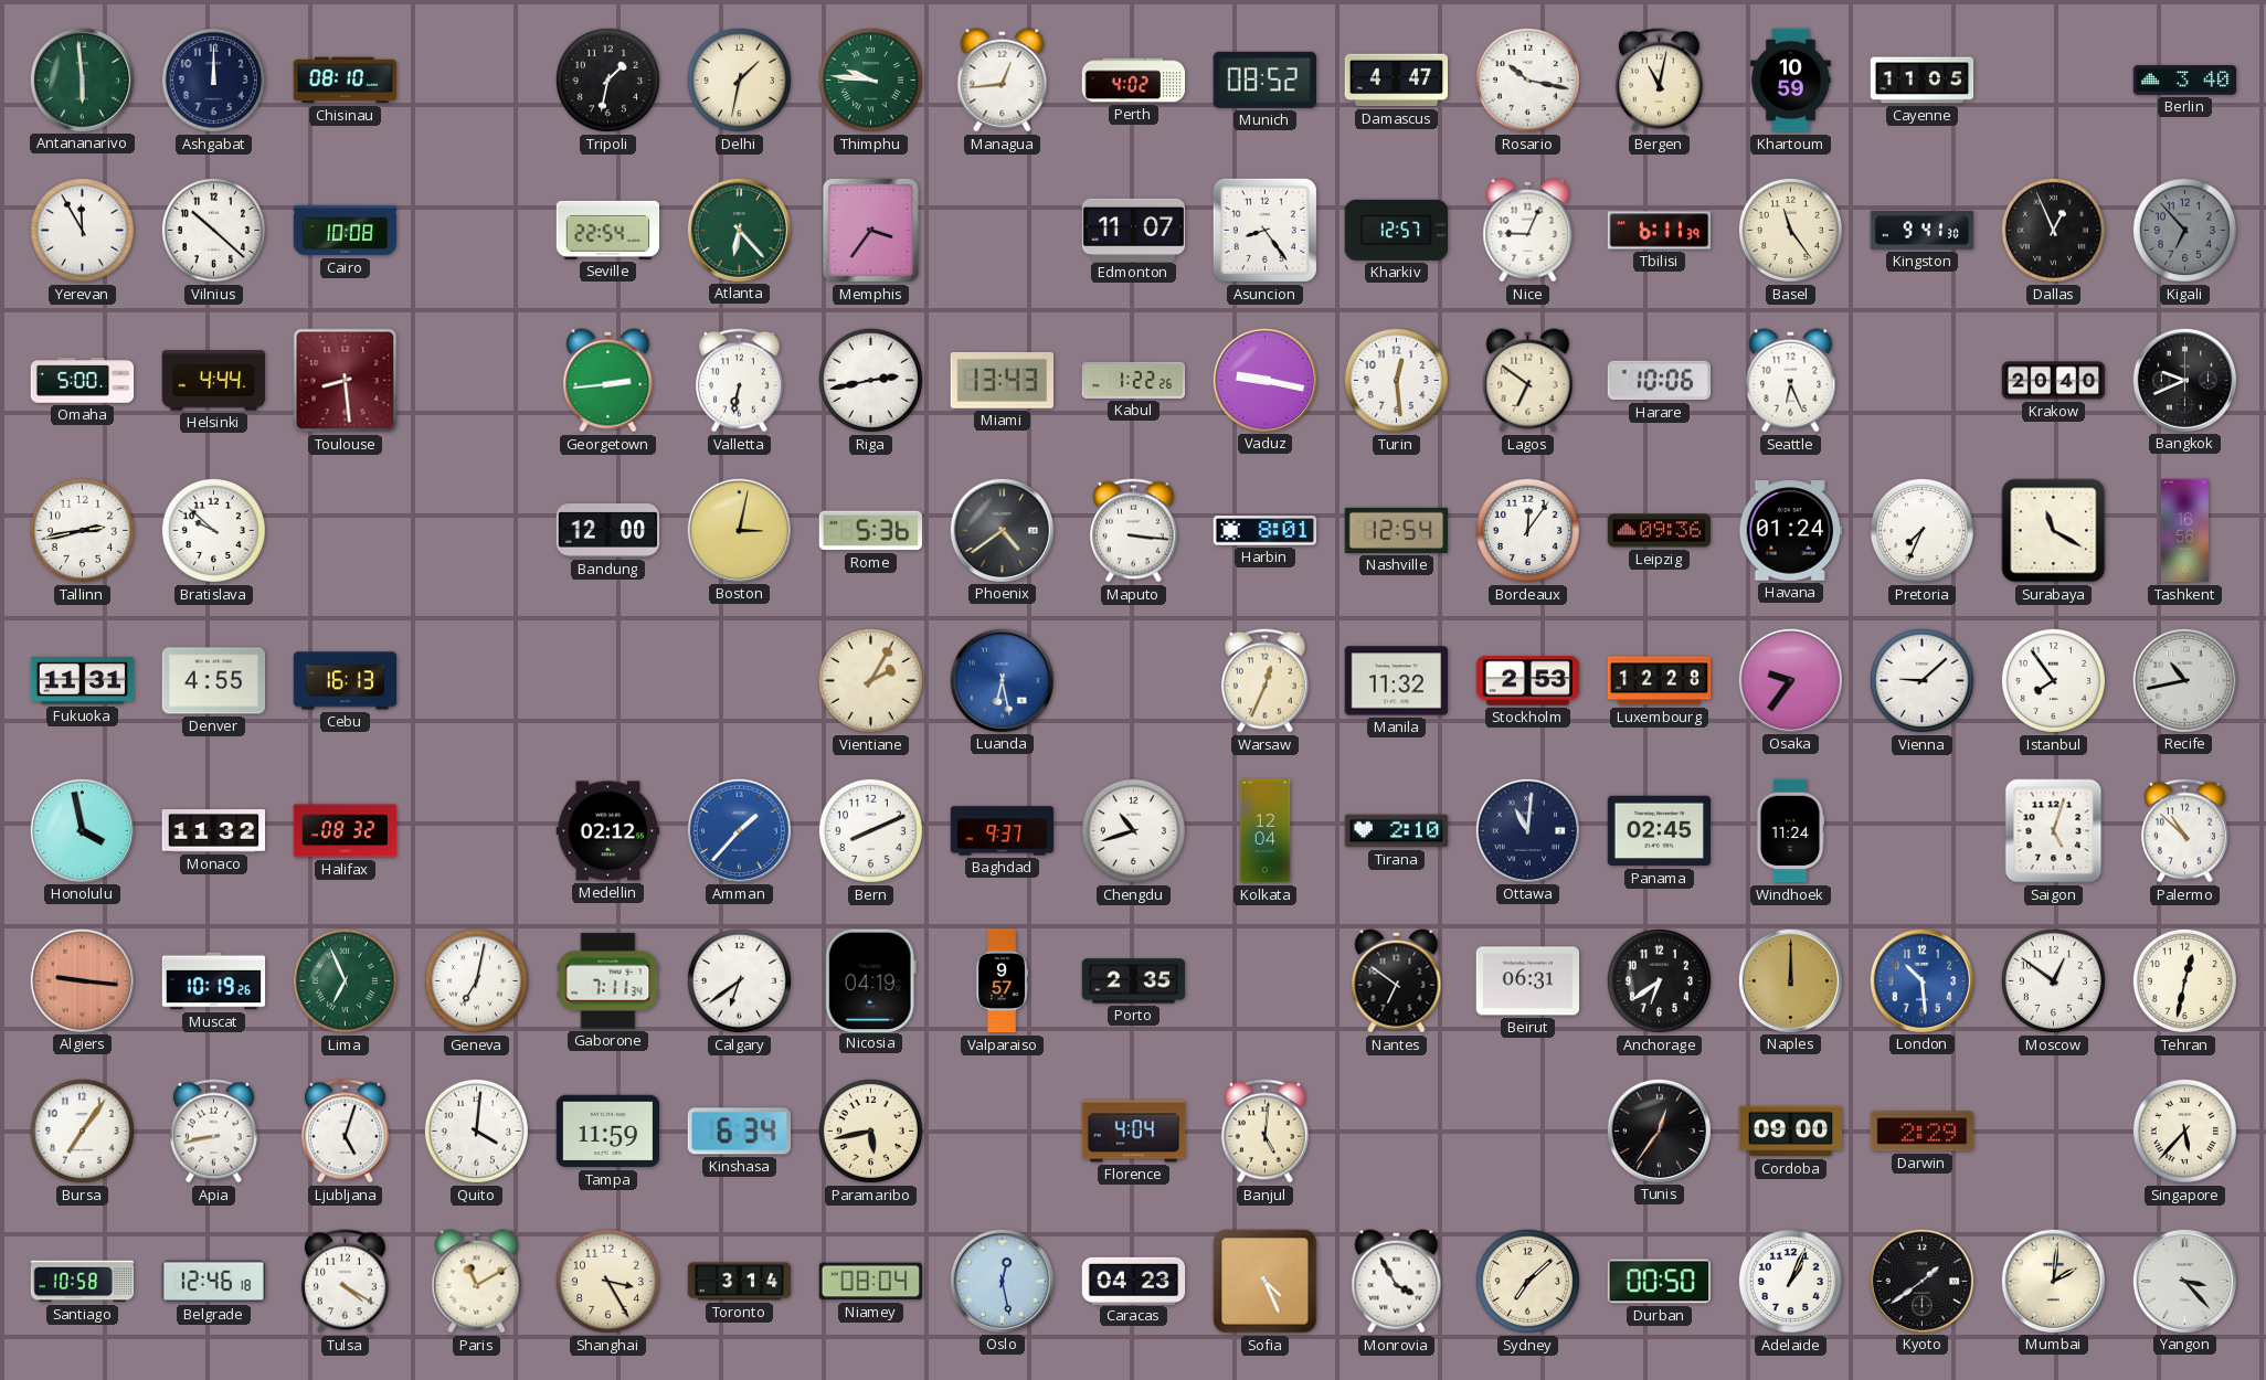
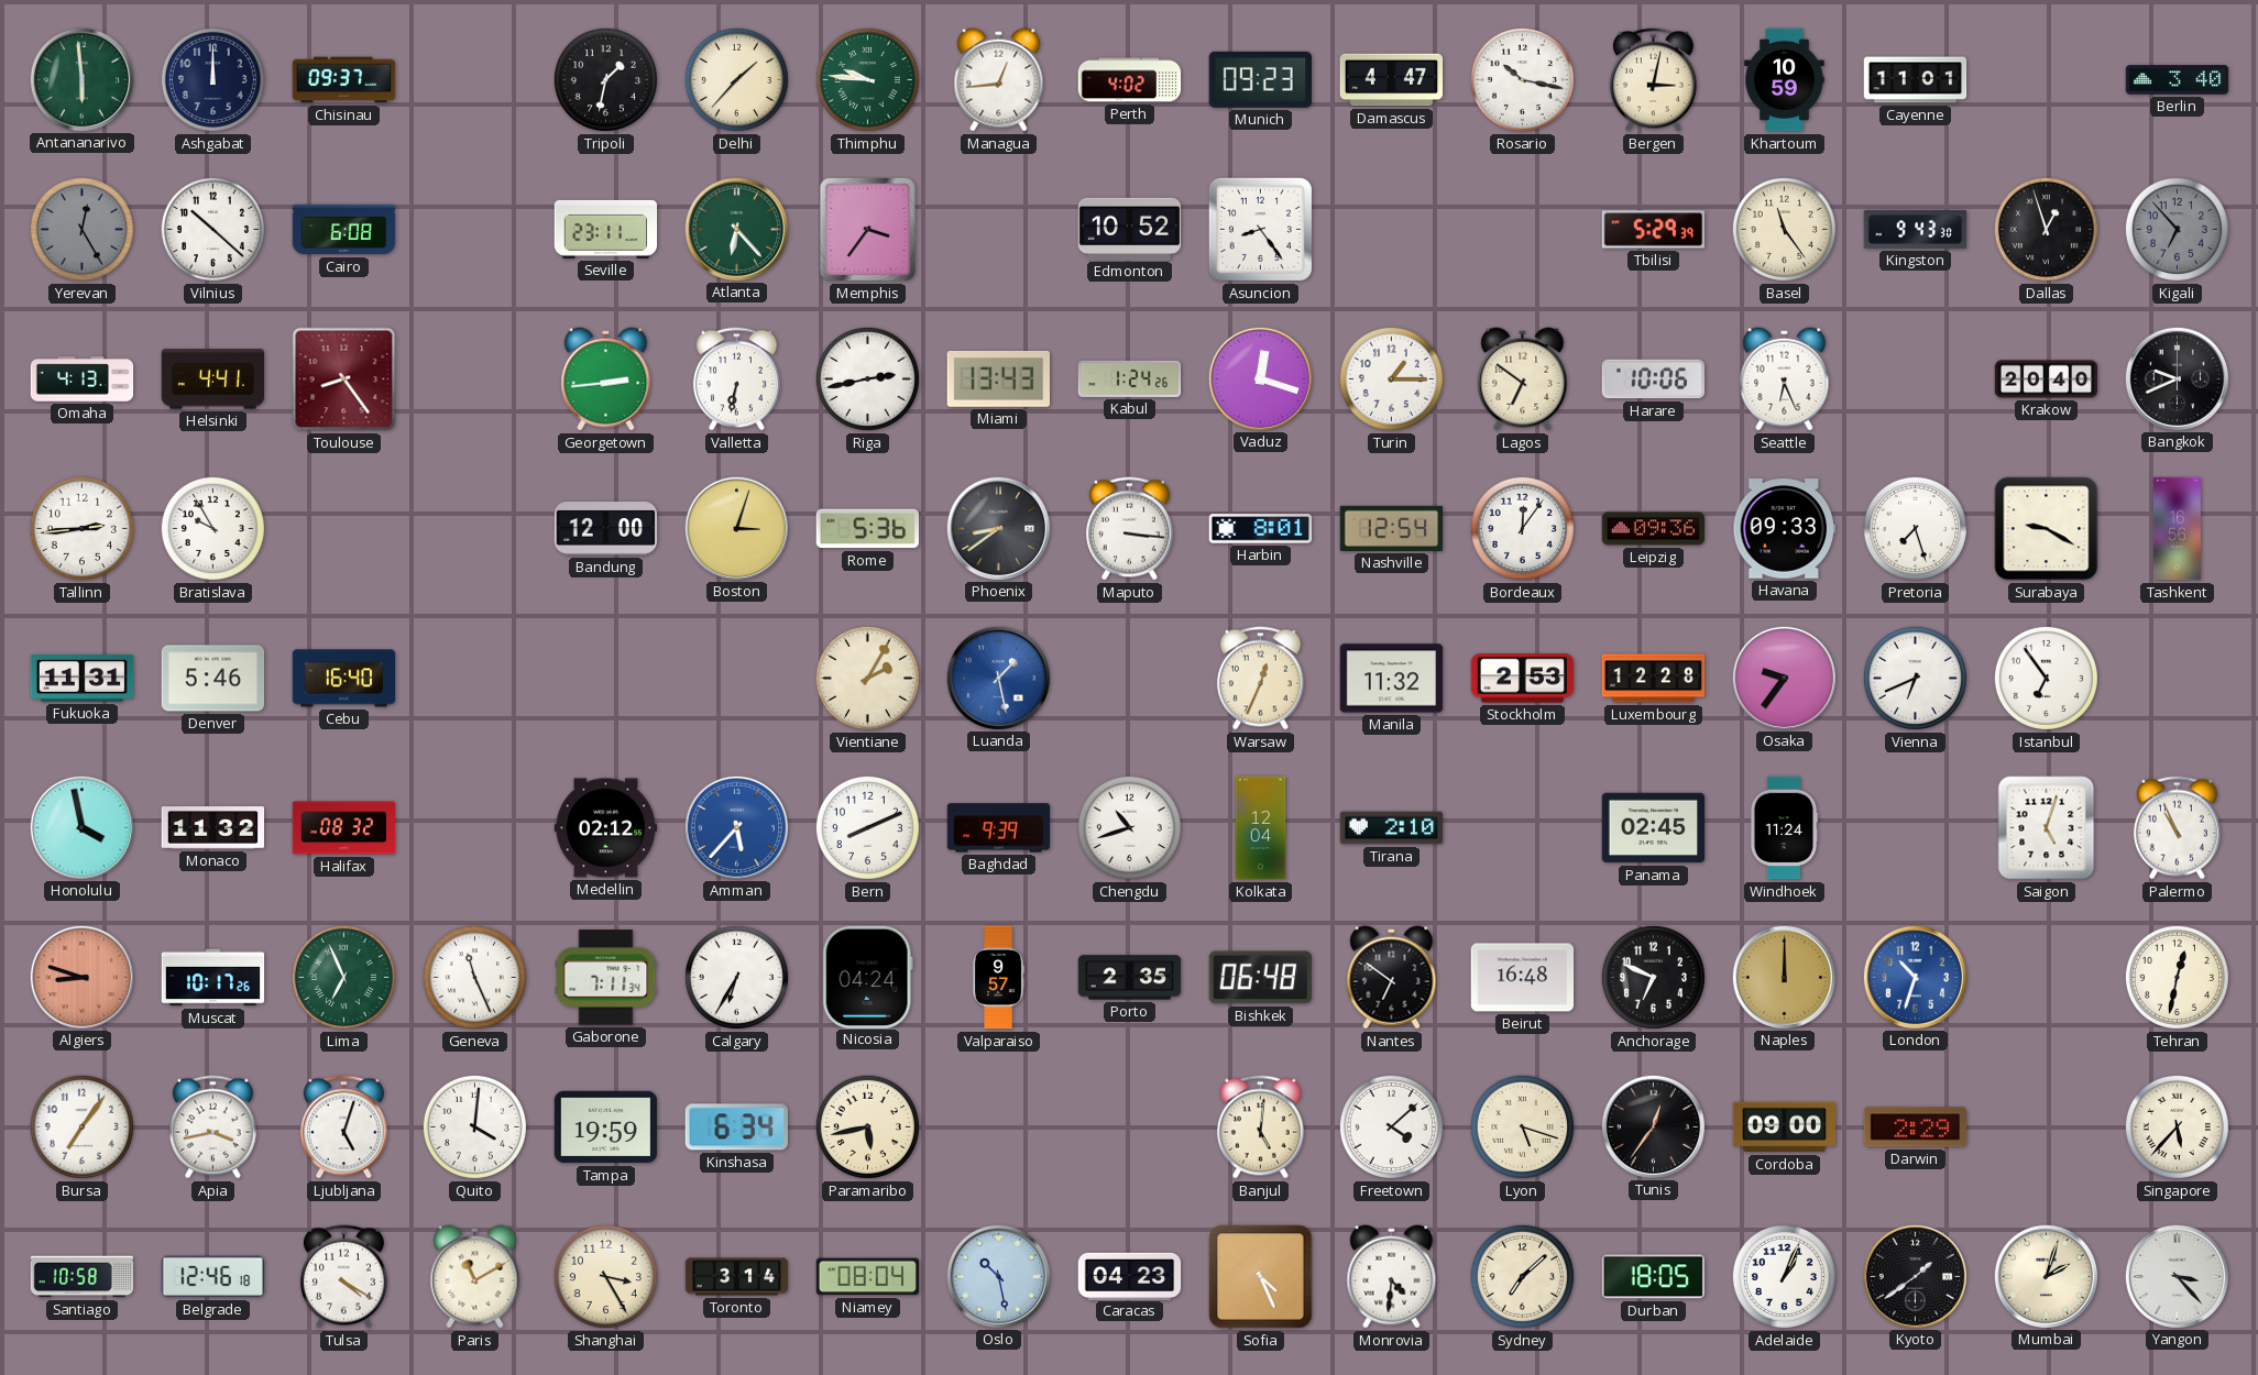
Chisinau: 08:10 -> 09:37
Delhi: 1:32 -> 1:37
Munich: 08:52 -> 09:23
Bergen: 11:02 -> 3:02
Cayenne: 11:05 -> 11:01
Yerevan: 11:55 -> 12:25
Yerevan dial: white -> grey
Cairo: 10:08 -> 6:08
Seville: 22:54 -> 23:11
Edmonton: 11:07 -> 10:52
Kharkiv: 12:57 -> none
Nice: 9:04 -> none
Tbilisi: 6:11 -> 5:29
Kingston: 9:41 -> 9:43
Dallas: 12:56 -> 12:57
Omaha: 5:00 -> 4:13
Helsinki: 4:44 -> 4:41
Toulouse: 8:29 -> 8:24
Kabul: 1:22 -> 1:24
Vaduz: 9:17 -> 12:18
Turin: 12:29 -> 1:15
Tallinn: 2:43 -> 2:44
Bratislava: 9:52 -> 9:55
Boston: 3:02 -> 3:03
Phoenix: 4:39 -> 8:39
Havana: 01:24 -> 09:33
Pretoria: 7:34 -> 7:27
Surabaya: 11:20 -> 9:20
Denver: 4:55 -> 5:46
Cebu: 16:13 -> 16:40
Luanda: 6:28 -> 1:28
Vienna: 9:08 -> 6:41
Istanbul: 7:54 -> 6:54
Recife: 10:43 -> none
Amman: 1:37 -> 5:37
Baghdad: 9:37 -> 9:39
Ottawa: 11:01 -> none
Palermo: 10:52 -> 10:56
Algiers: 9:16 -> 8:48
Muscat: 10:19 -> 10:17
Geneva: 7:02 -> 11:26
Calgary: 6:39 -> 6:35
Nicosia: 04:19 -> 04:24
Bishkek: none -> 06:48
Beirut: 06:31 -> 16:48
Anchorage: 6:39 -> 6:49
London: 10:29 -> 10:33
Moscow: 12:51 -> none
Apia: 8:43 -> 3:43
Tampa: 11:59 -> 19:59
Florence: 4:04 -> none
Freetown: none -> 4:08
Lyon: none -> 5:18
Oslo: 12:28 -> 10:28
Monrovia: 3:55 -> 4:31
Durban: 00:50 -> 18:05
Mumbai: 2:01 -> 2:03
